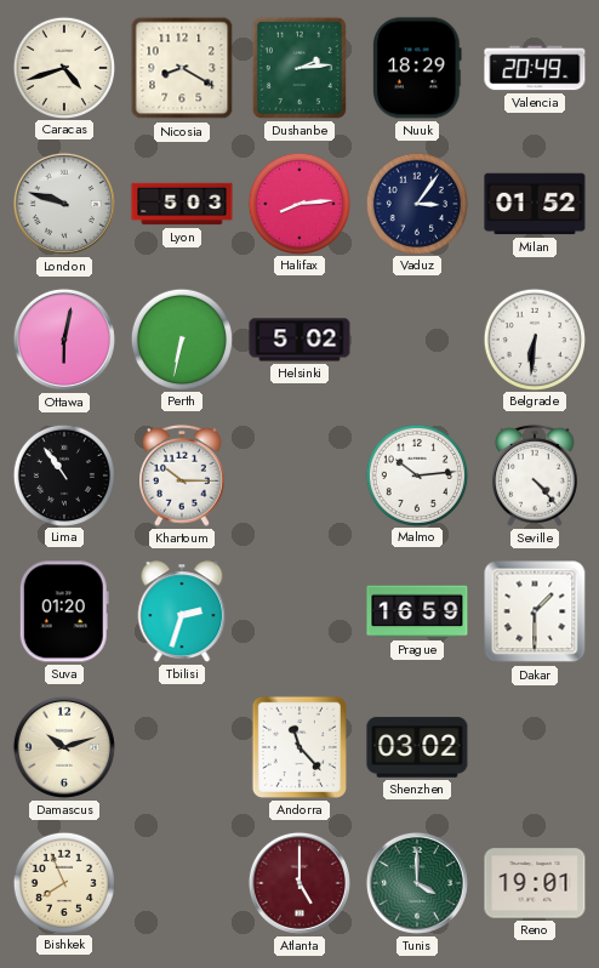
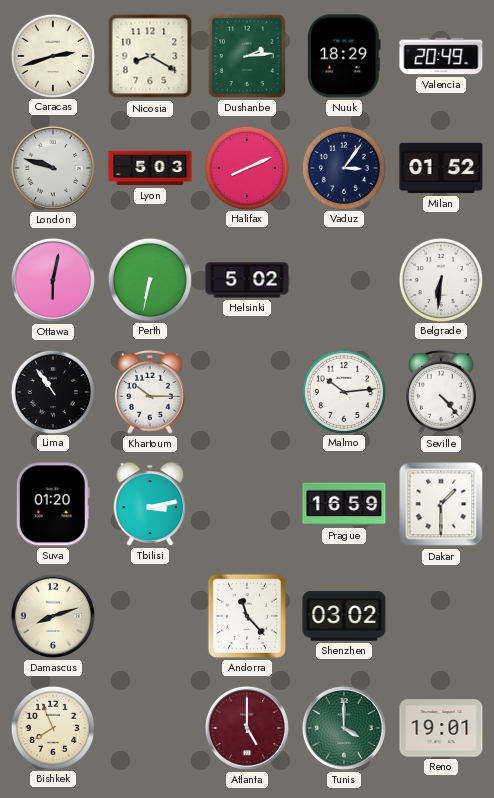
Caracas: 4:42 -> 2:42
Halifax: 8:14 -> 8:11
Tbilisi: 2:33 -> 3:13
Damascus: 10:12 -> 8:12
